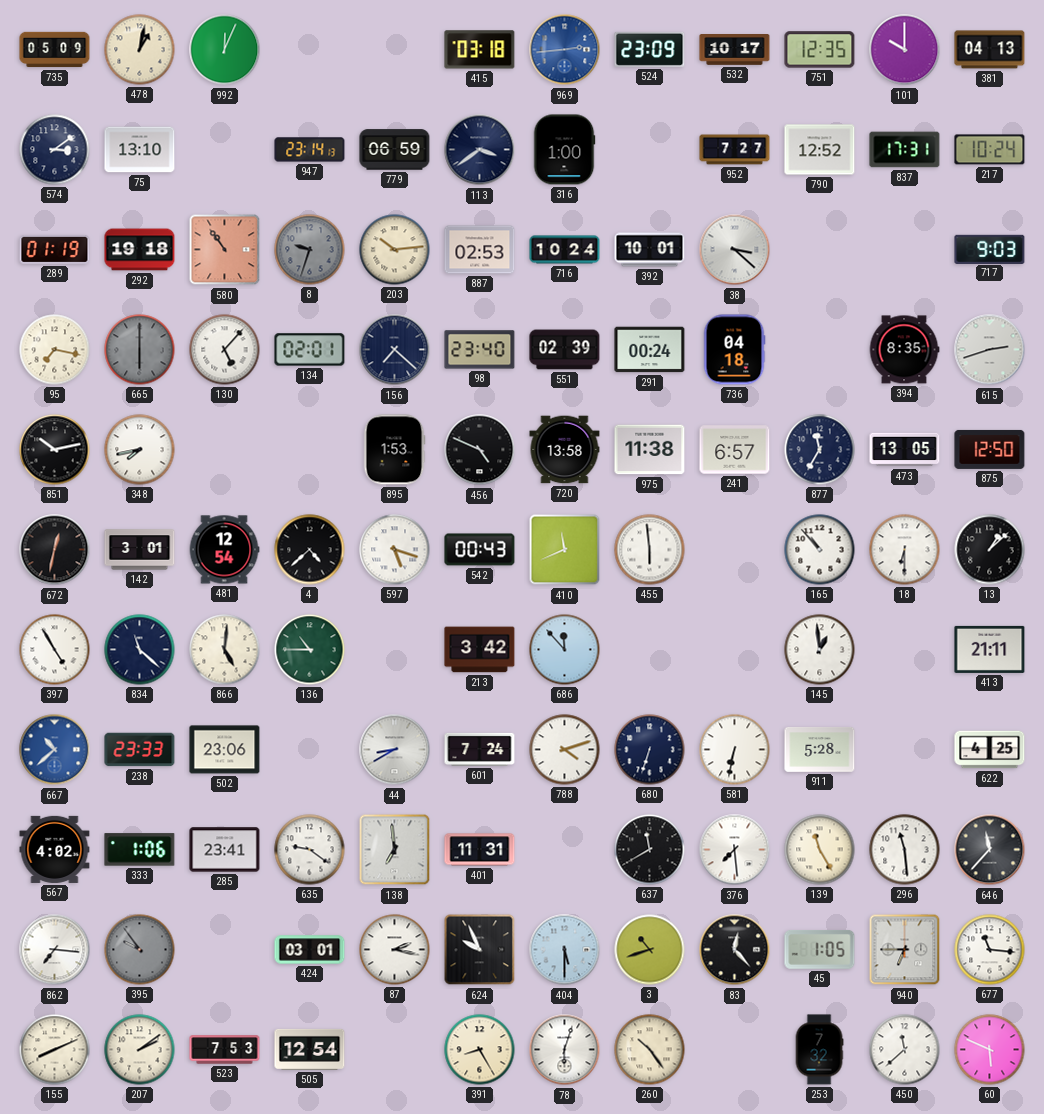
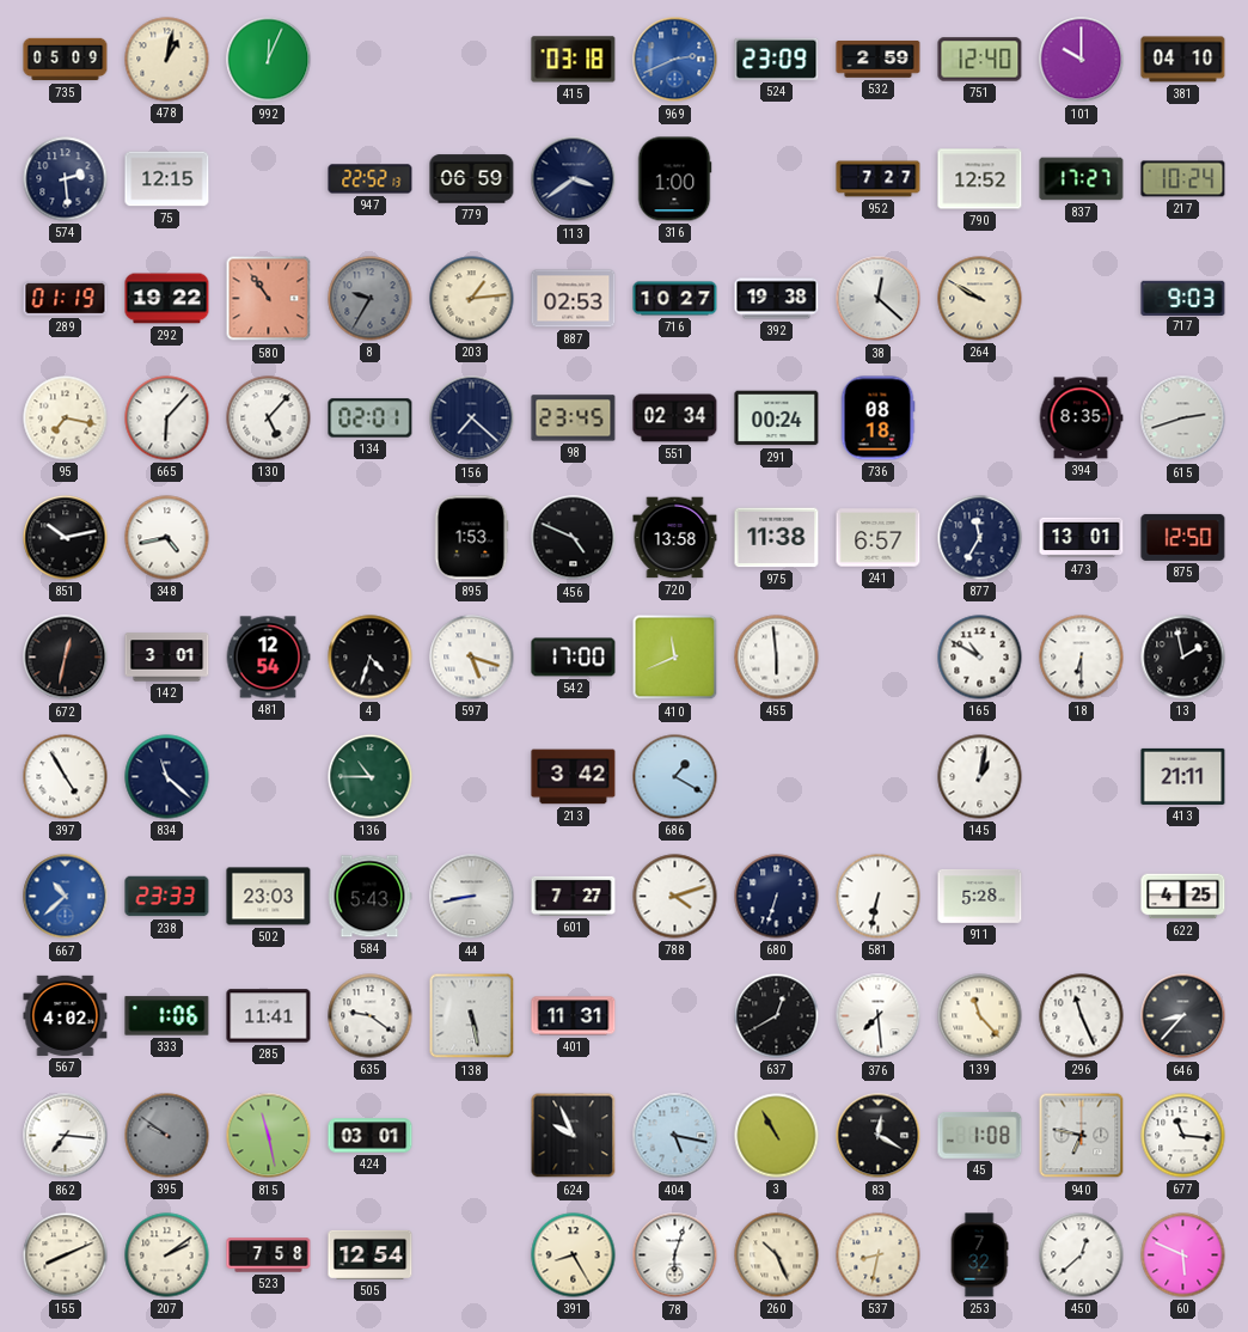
969: 2:44 -> 2:41
532: 10:17 -> 2:59
751: 12:35 -> 12:40
381: 04:13 -> 04:10
574: 3:09 -> 2:29
75: 13:10 -> 12:15
947: 23:14 -> 22:52
837: 17:31 -> 17:27
292: 19:18 -> 19:22
8: 9:33 -> 9:35
203: 10:14 -> 1:14
716: 10:24 -> 10:27
392: 10:01 -> 19:38
38: 3:22 -> 12:22
264: none -> 9:50
665: 6:00 -> 6:07
665 dial: grey -> white
98: 23:40 -> 23:45
551: 02:39 -> 02:34
736: 04:18 -> 08:18
348: 7:43 -> 4:43
473: 13:05 -> 13:01
4: 4:38 -> 4:33
542: 00:43 -> 17:00
165: 10:53 -> 10:50
13: 1:08 -> 1:58
866: 5:01 -> none
686: 11:53 -> 1:20
145: 12:59 -> 1:02
502: 23:06 -> 23:03
584: none -> 5:43
44: 8:40 -> 8:43
601: 7:24 -> 7:27
285: 23:41 -> 11:41
138: 6:59 -> 5:28
637: 11:40 -> 12:40
139: 11:25 -> 11:23
296: 11:29 -> 11:26
646: 11:37 -> 8:37
395: 9:54 -> 9:51
815: none -> 11:28
87: 2:17 -> none
404: 5:30 -> 5:17
3: 10:42 -> 10:55
83: 12:23 -> 12:20
45: 1:05 -> 1:08
940: 6:45 -> 6:47
523: 7:53 -> 7:58
260: 10:24 -> 10:26
537: none -> 8:32
450: 11:38 -> 12:38
